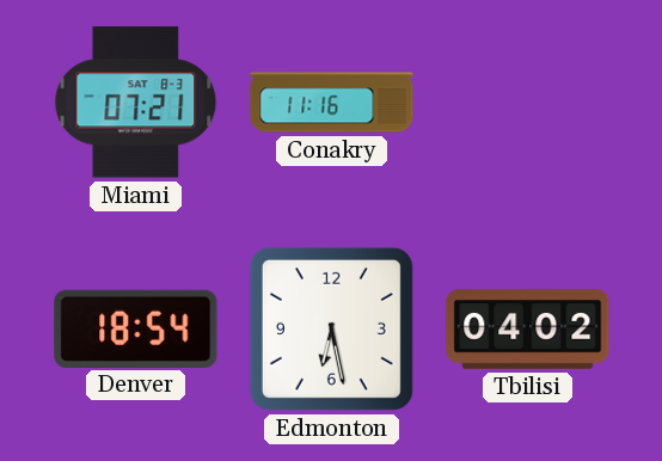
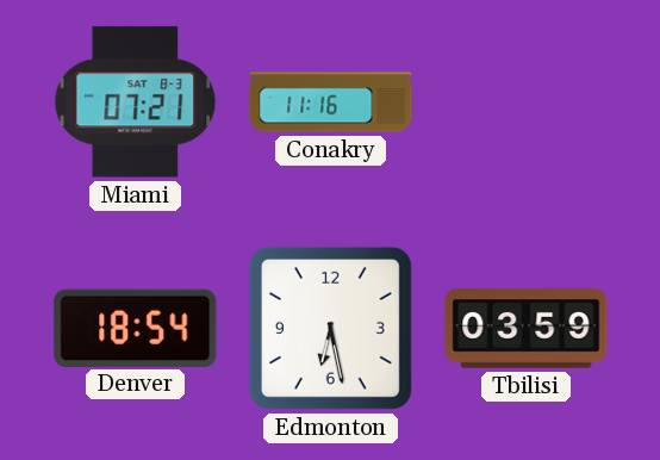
Tbilisi: 04:02 -> 03:59
